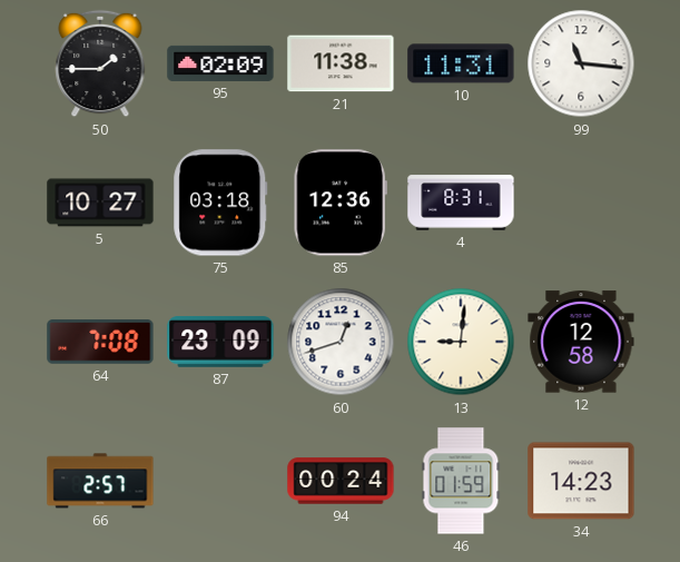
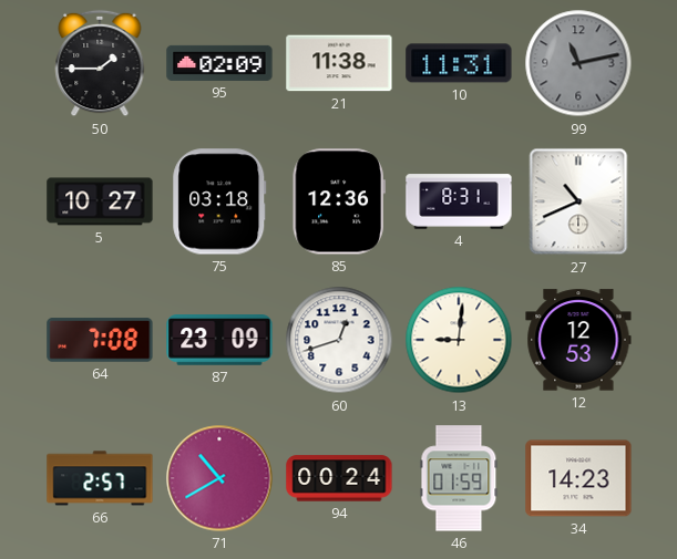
99: 11:16 -> 11:13
99 dial: white -> grey
27: none -> 10:41
12: 12:58 -> 12:53
71: none -> 10:40
